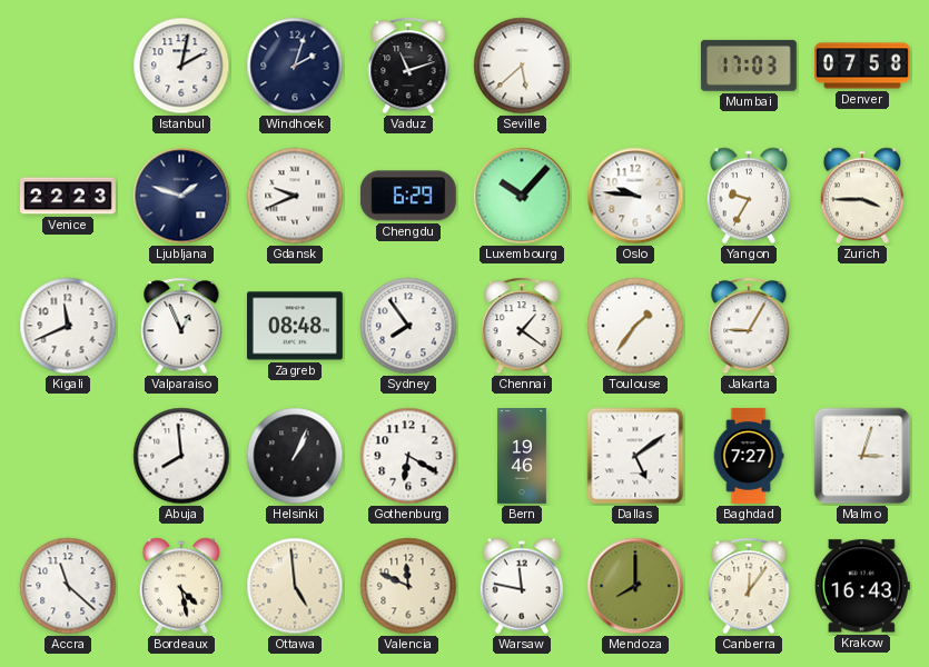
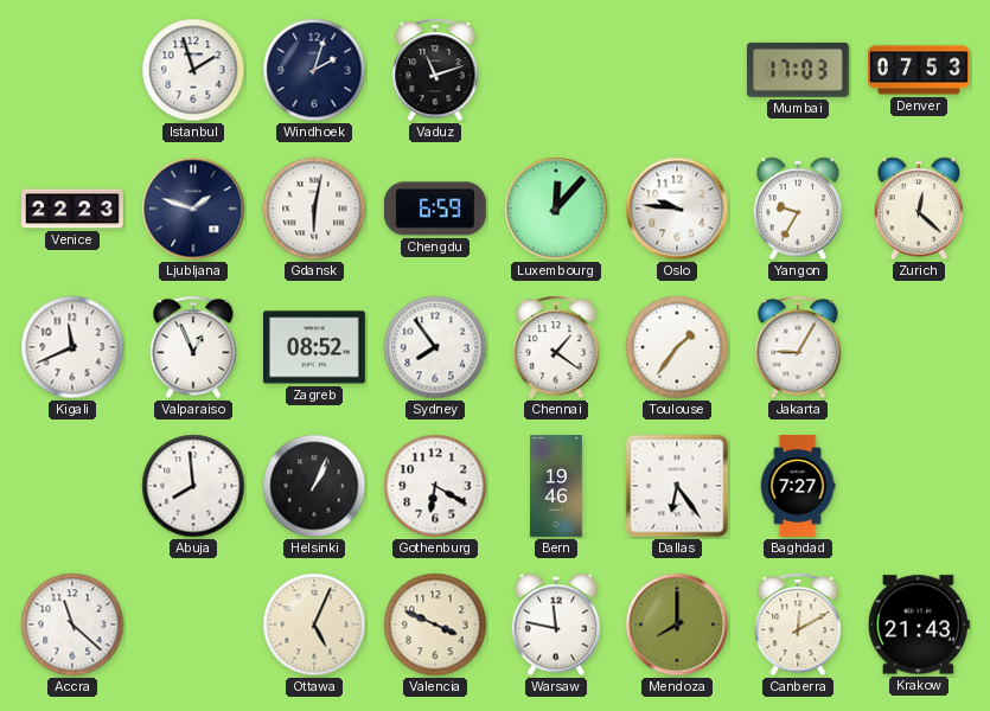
Istanbul: 2:02 -> 1:57
Seville: 5:38 -> none
Denver: 07:58 -> 07:53
Gdansk: 9:41 -> 6:02
Chengdu: 6:29 -> 6:59
Luxembourg: 10:07 -> 12:07
Zurich: 3:45 -> 12:22
Zagreb: 08:48 -> 08:52
Dallas: 5:09 -> 6:24
Malmo: 3:03 -> none
Bordeaux: 4:28 -> none
Ottawa: 4:59 -> 5:04
Valencia: 11:49 -> 3:49
Canberra: 12:06 -> 12:10
Krakow: 16:43 -> 21:43
